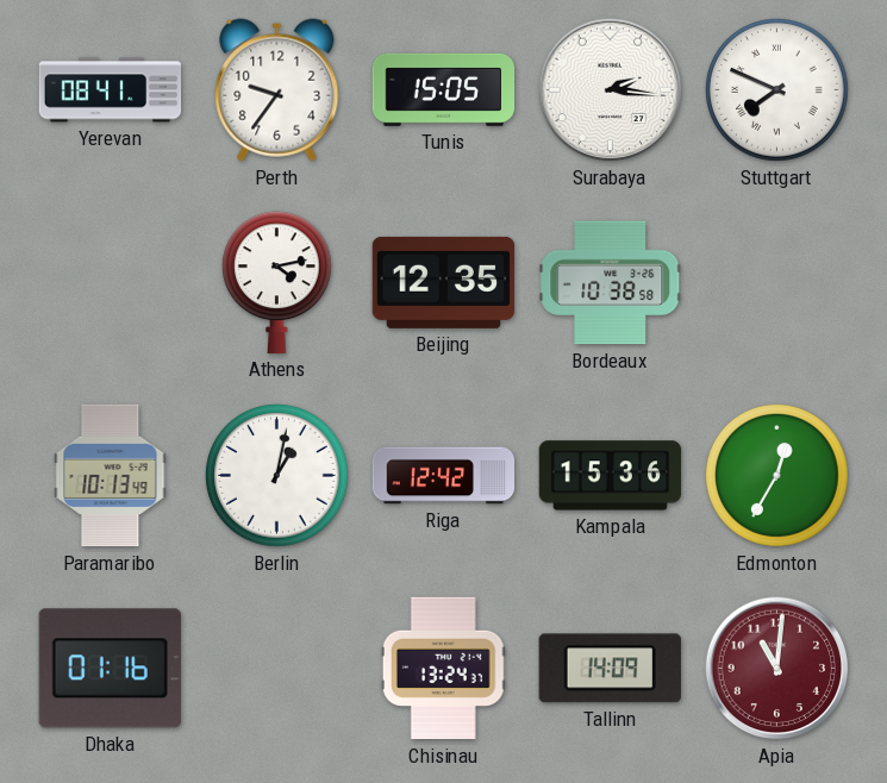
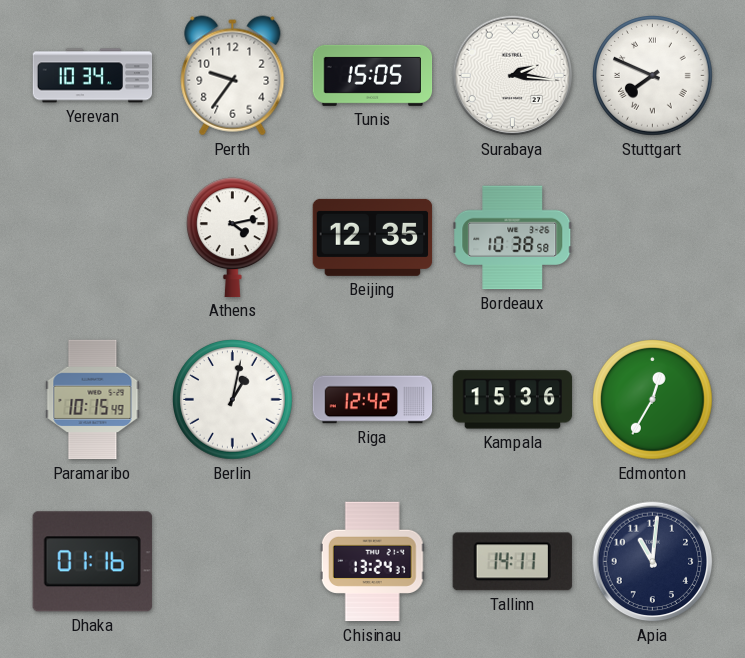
Yerevan: 08:41 -> 10:34
Paramaribo: 10:13 -> 10:15
Tallinn: 14:09 -> 14:11
Apia dial: burgundy -> navy
